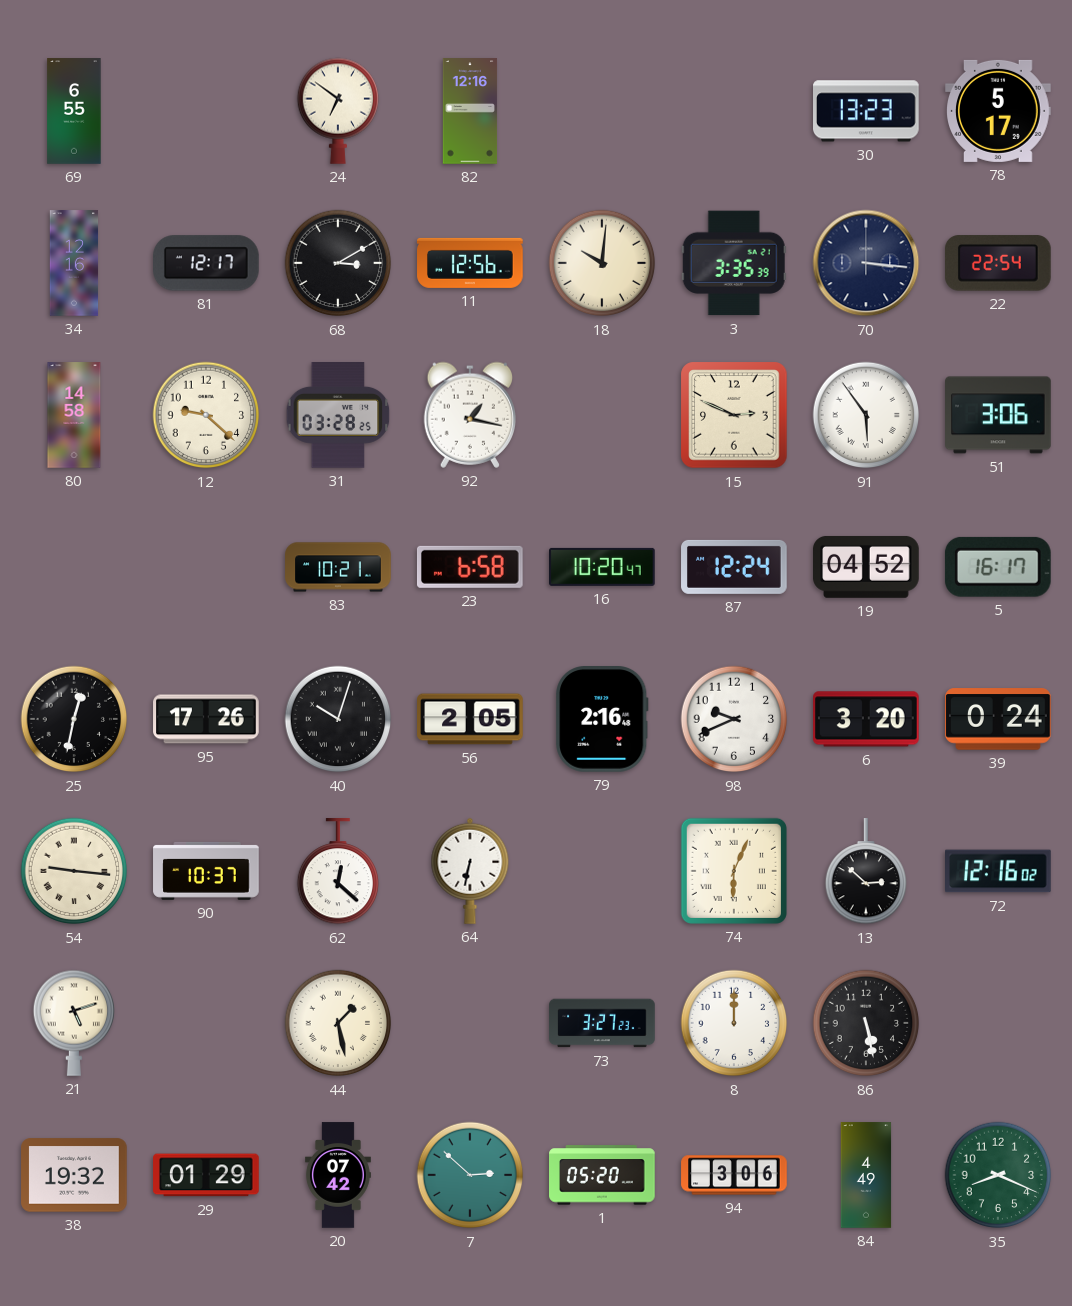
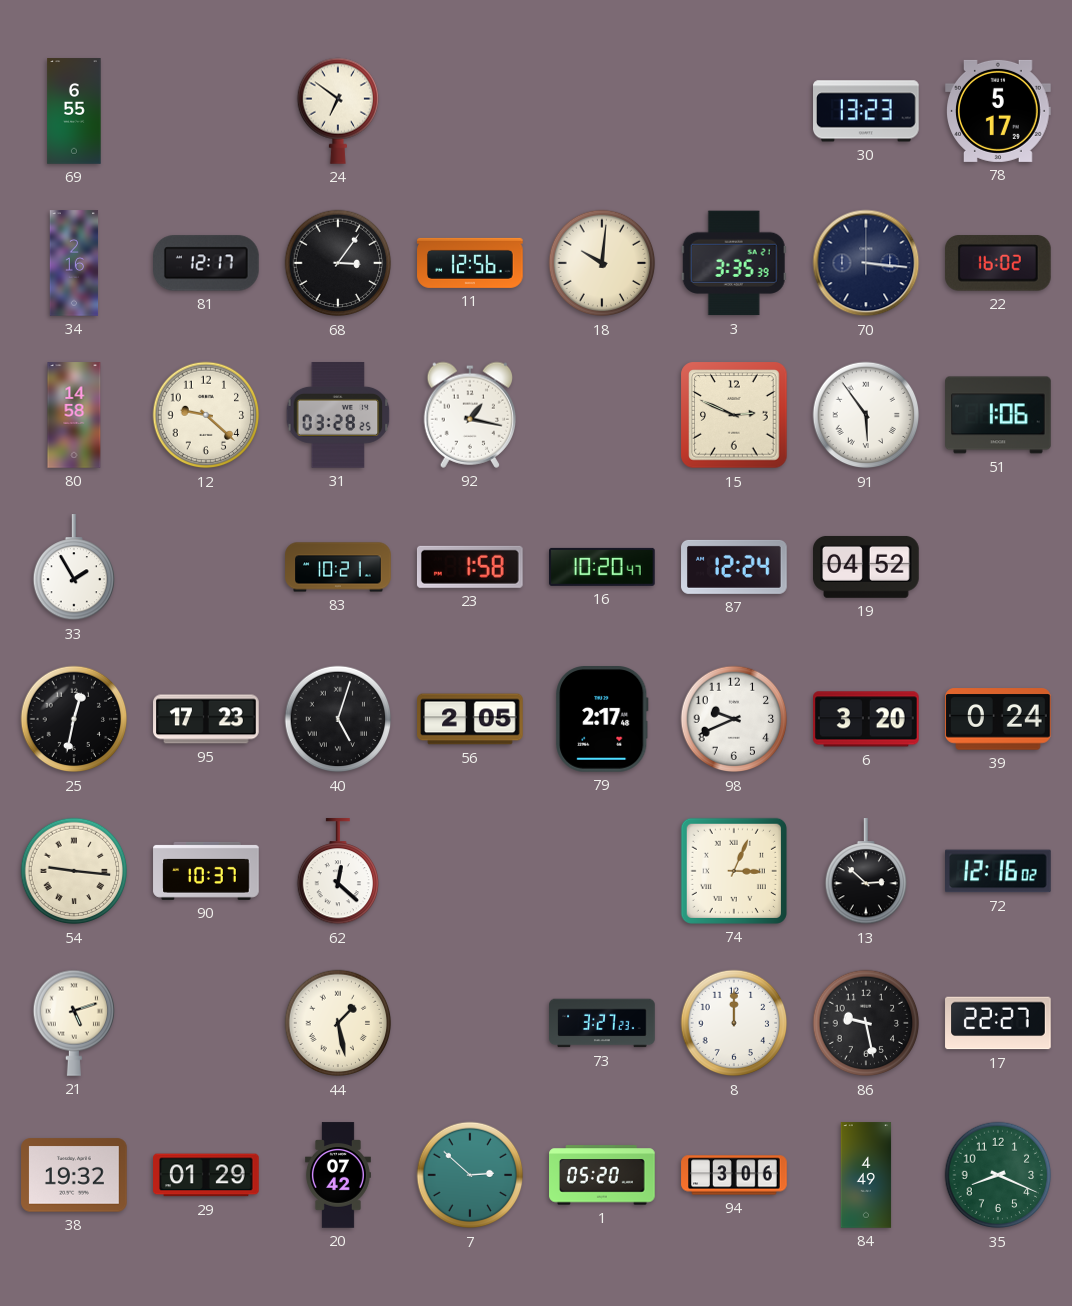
82: 12:16 -> none
34: 12:16 -> 2:16
68: 3:10 -> 3:06
22: 22:54 -> 16:02
51: 3:06 -> 1:06
33: none -> 1:55
23: 6:58 -> 1:58
5: 16:17 -> none
95: 17:26 -> 17:23
40: 10:03 -> 5:03
79: 2:16 -> 2:17
64: 6:32 -> none
74: 6:04 -> 3:04
86: 5:28 -> 9:28
17: none -> 22:27
